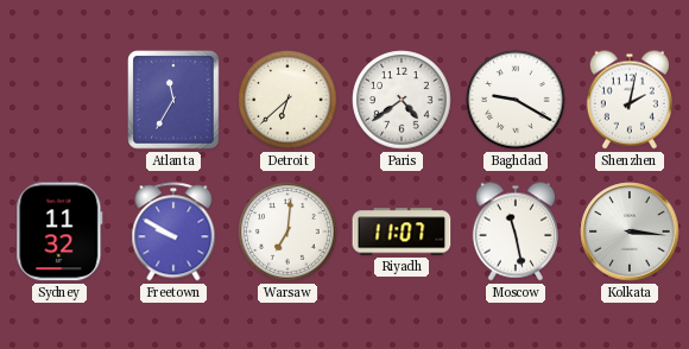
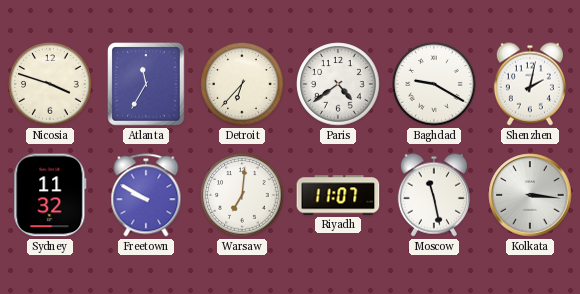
Nicosia: none -> 3:48
Detroit: 6:38 -> 6:37
